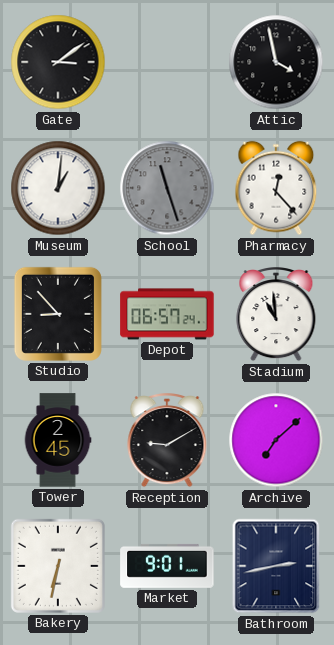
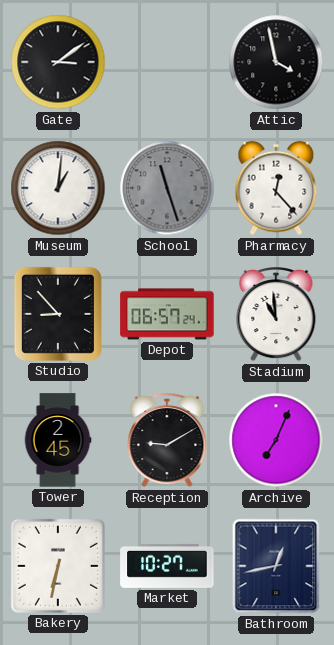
Archive: 7:08 -> 7:04
Market: 9:01 -> 10:27
Bathroom: 2:43 -> 12:43
